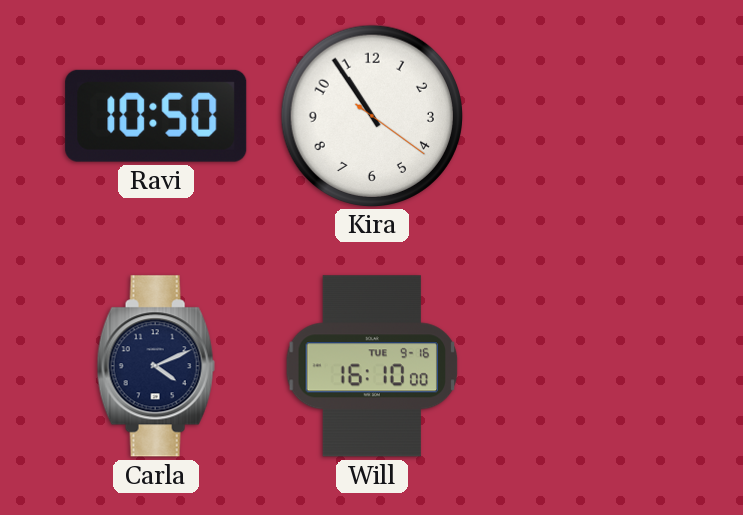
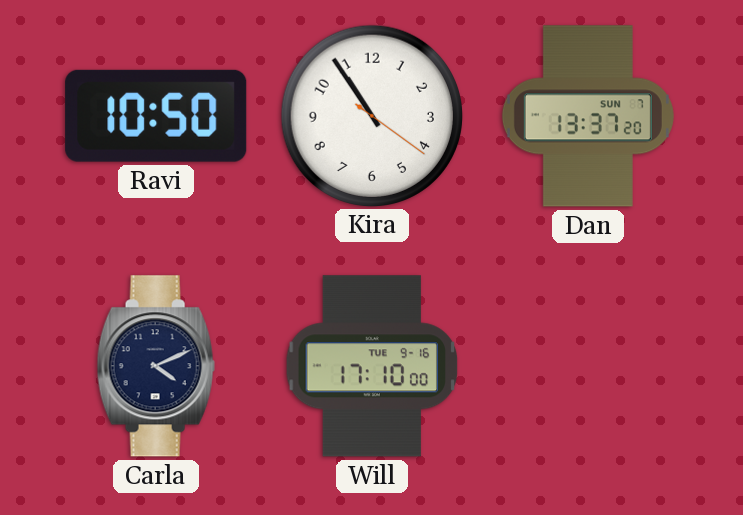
Dan: none -> 13:37
Will: 16:10 -> 17:10
